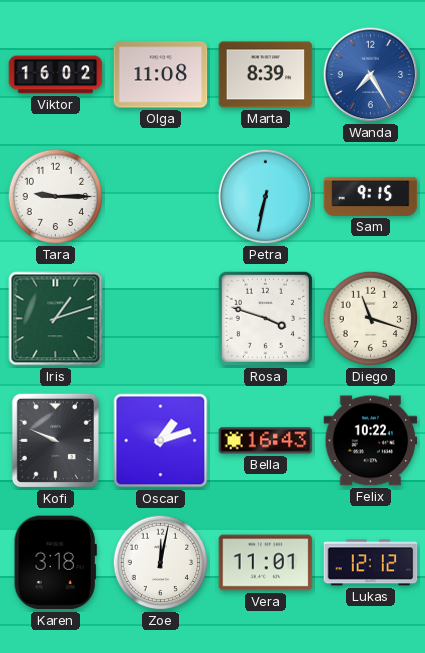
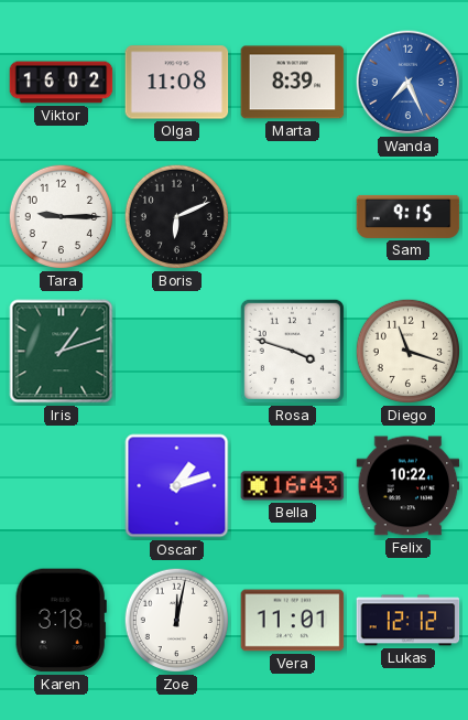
Wanda: 7:25 -> 7:26
Boris: none -> 6:11
Petra: 6:32 -> none
Kofi: 9:49 -> none
